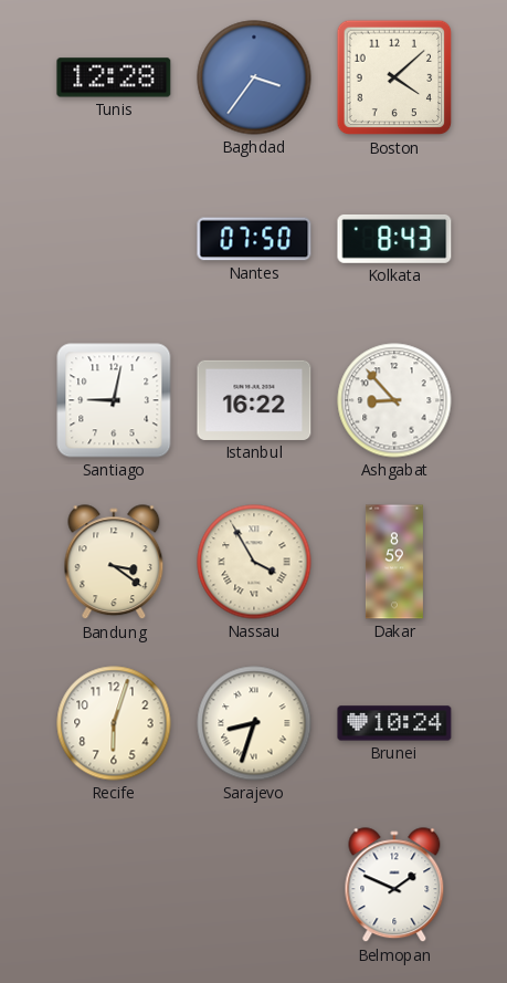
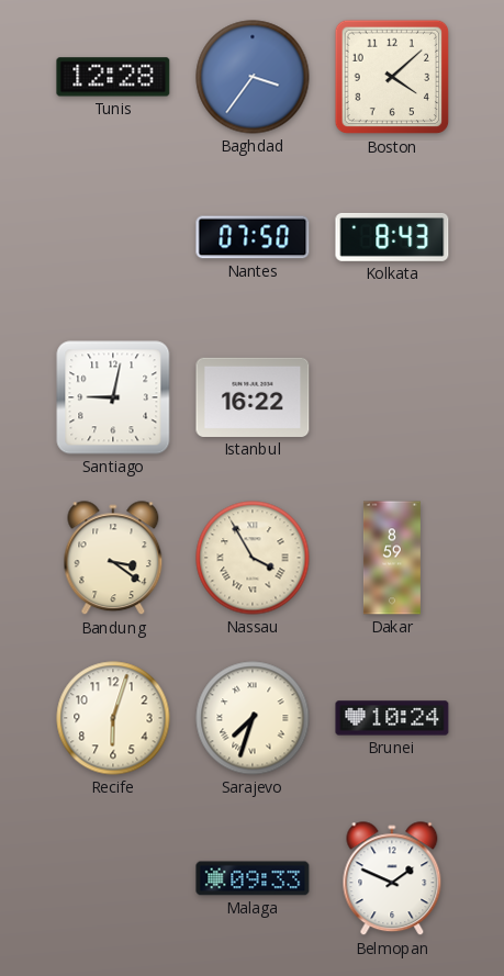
Ashgabat: 8:53 -> none
Sarajevo: 8:33 -> 7:33
Malaga: none -> 09:33
